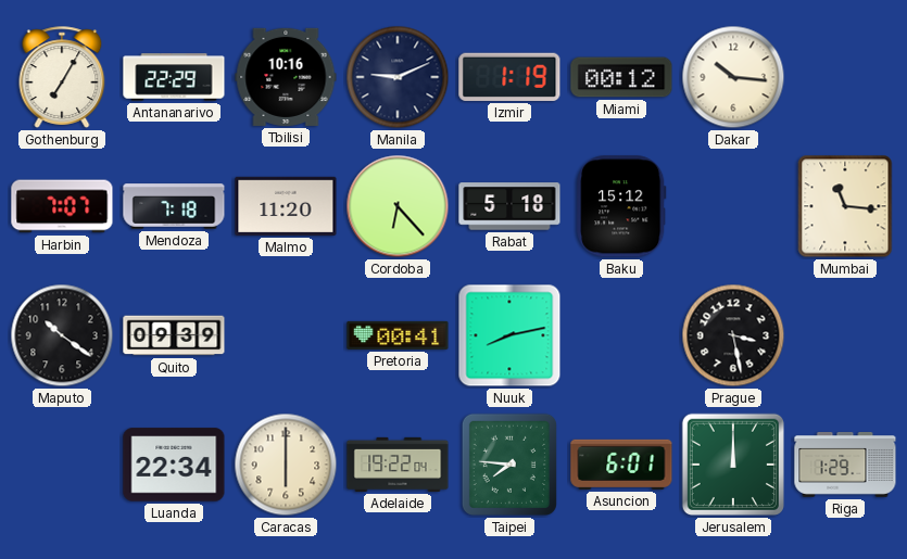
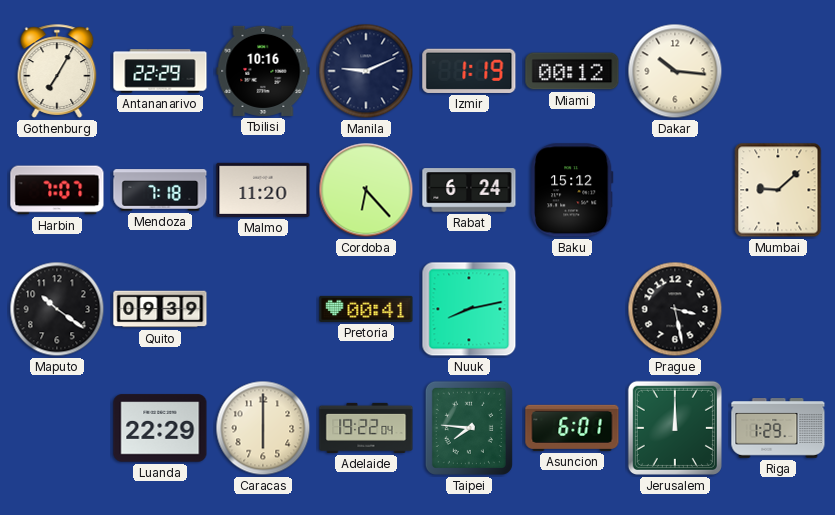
Rabat: 5:18 -> 6:24
Mumbai: 11:16 -> 9:08
Luanda: 22:34 -> 22:29
